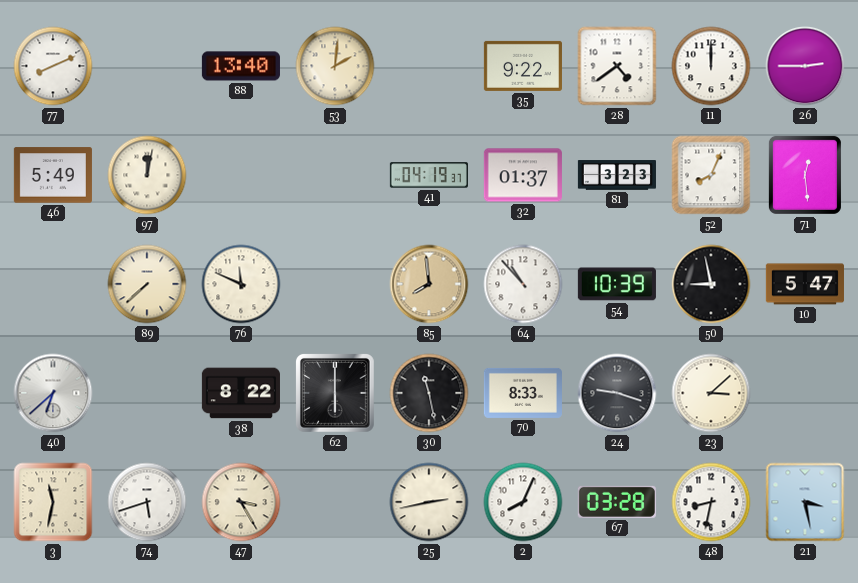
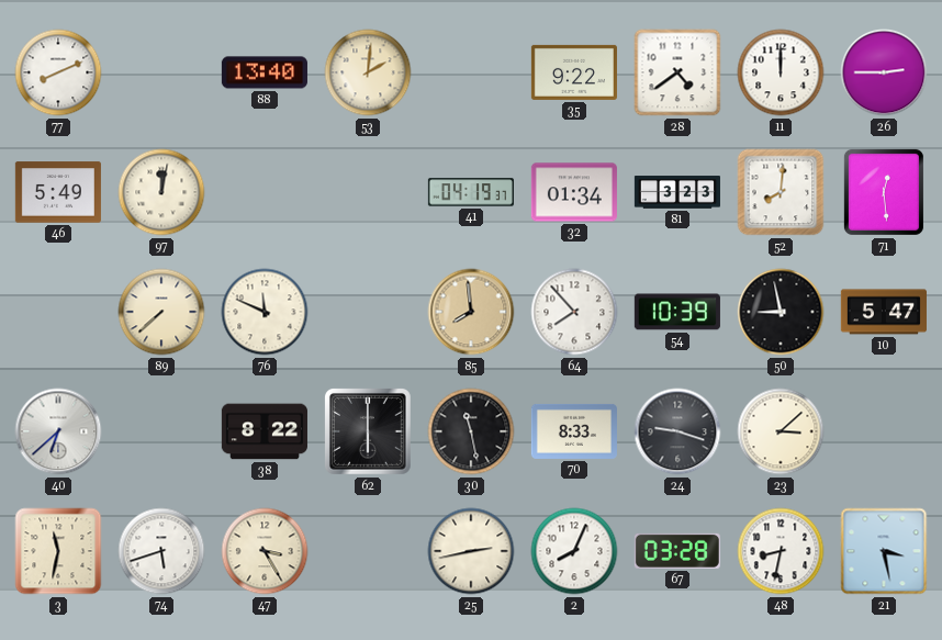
32: 01:37 -> 01:34
52: 8:04 -> 8:01
64: 10:53 -> 7:53
